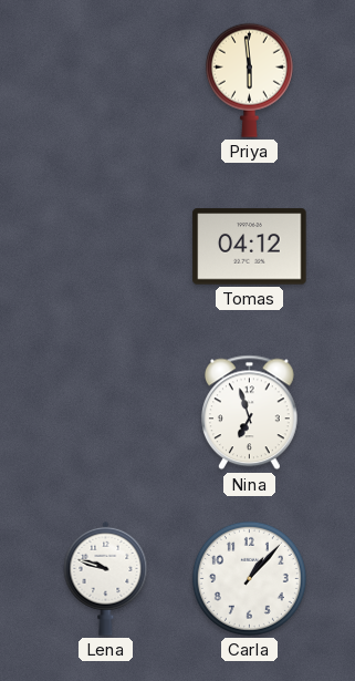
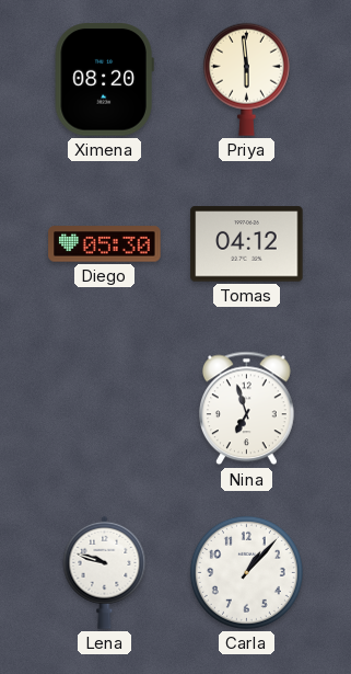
Ximena: none -> 08:20
Diego: none -> 05:30
